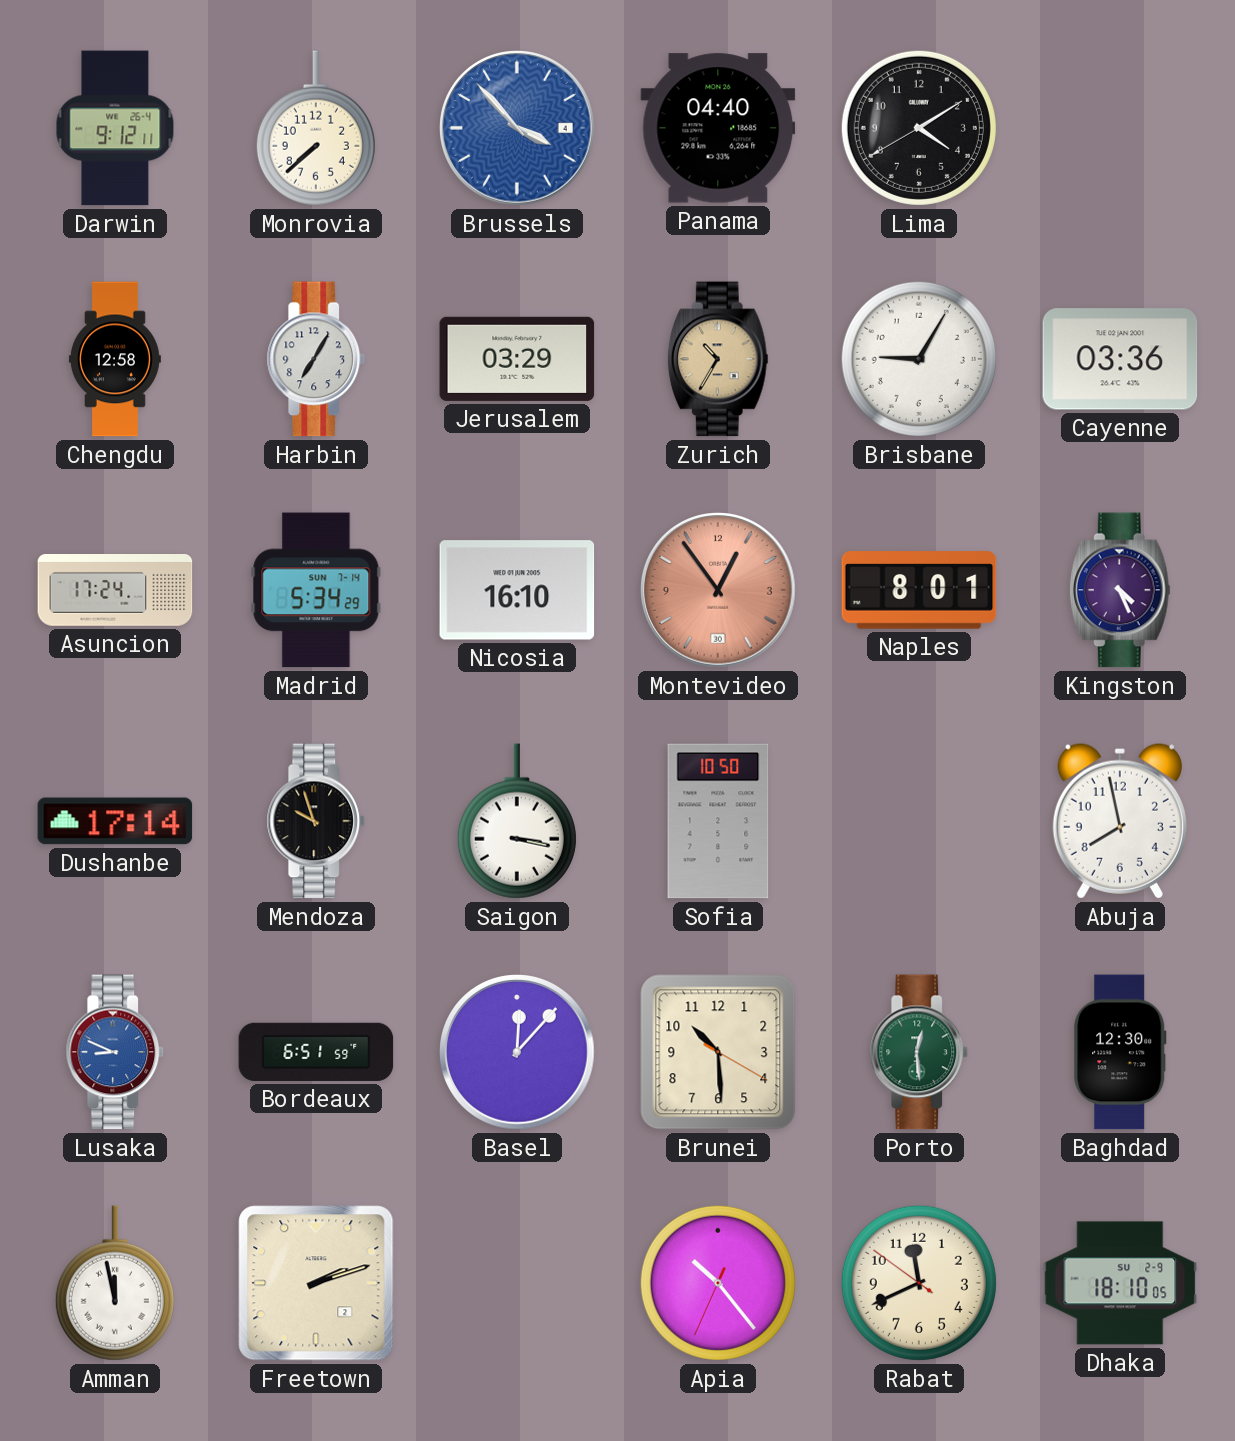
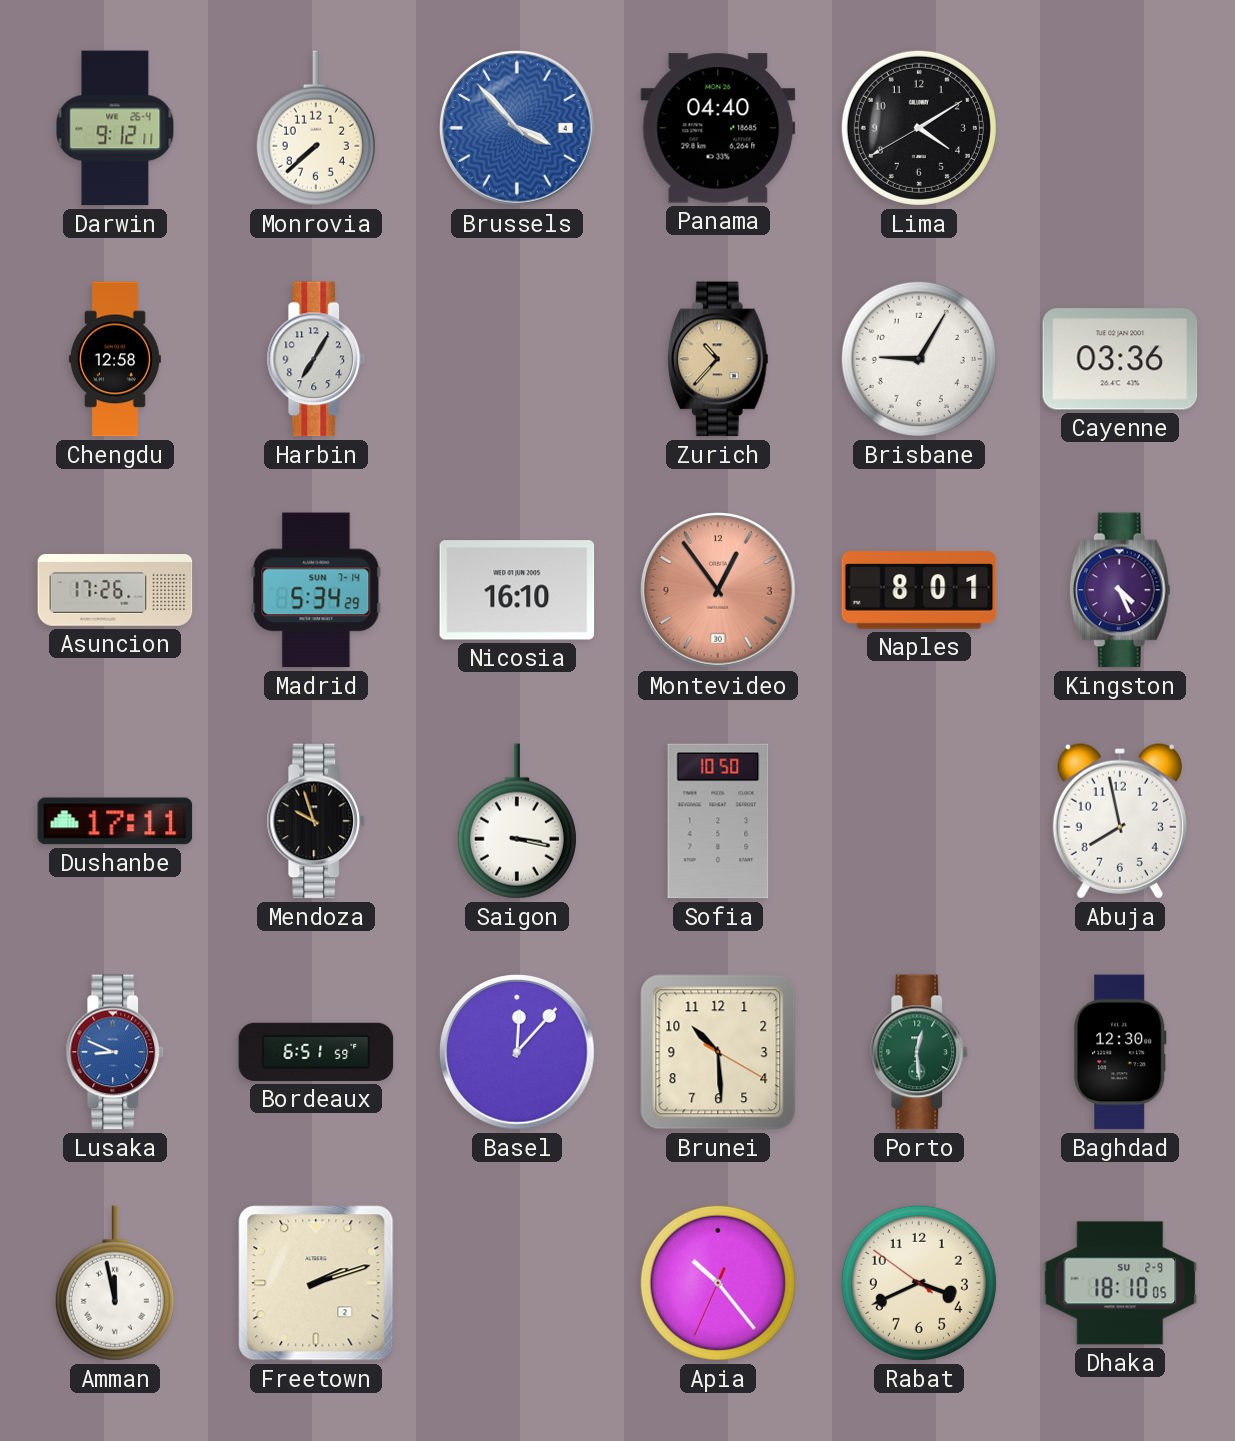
Jerusalem: 03:29 -> none
Zurich: 10:35 -> 10:37
Asuncion: 17:24 -> 17:26
Dushanbe: 17:14 -> 17:11
Rabat: 11:40 -> 3:40
